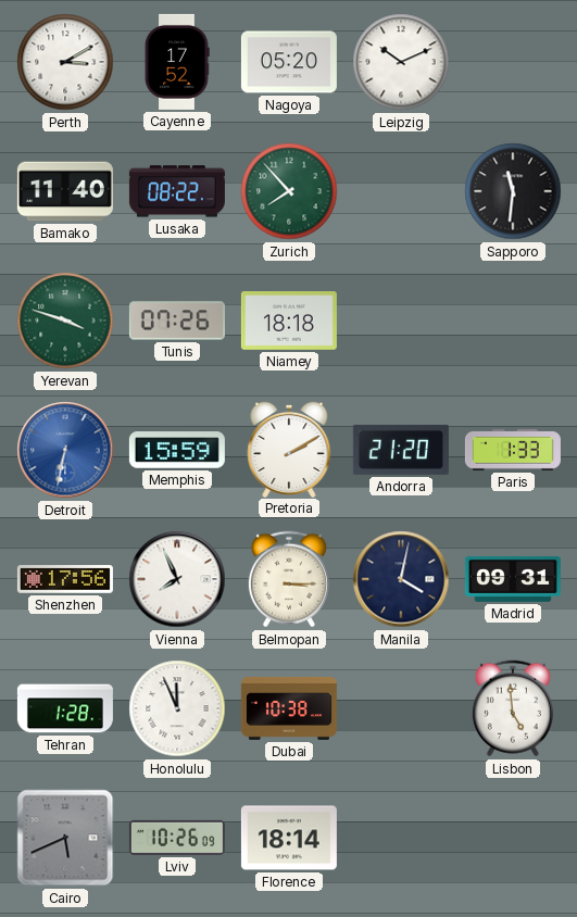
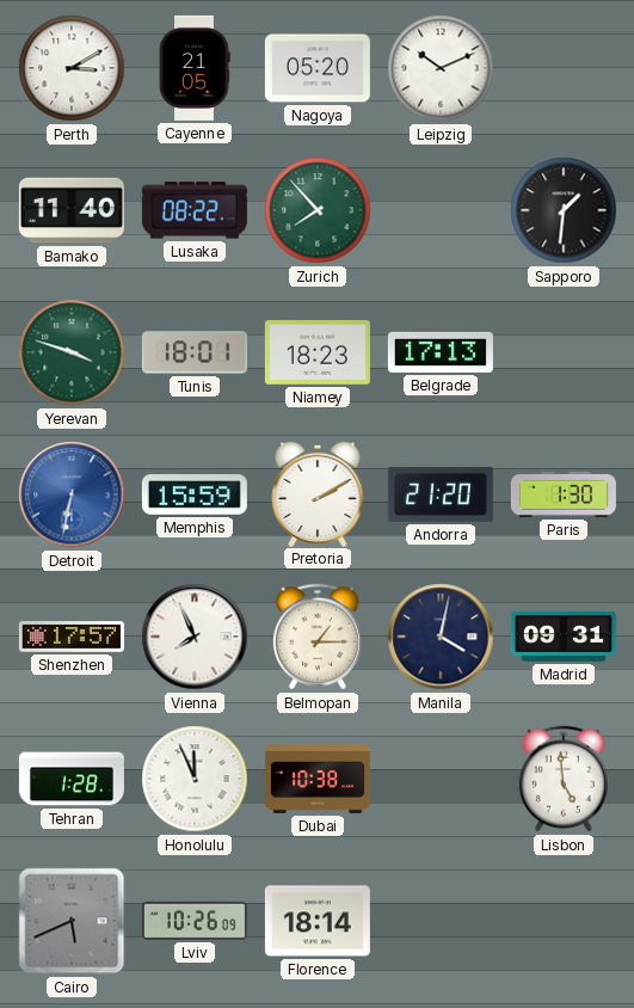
Cayenne: 17:52 -> 21:05
Sapporo: 11:31 -> 1:31
Tunis: 07:26 -> 18:01
Niamey: 18:18 -> 18:23
Belgrade: none -> 17:13
Paris: 1:33 -> 1:30
Shenzhen: 17:56 -> 17:57
Belmopan: 3:15 -> 1:15
